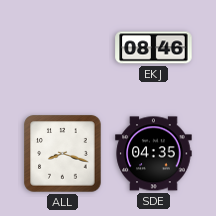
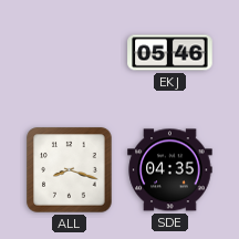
EKJ: 08:46 -> 05:46
